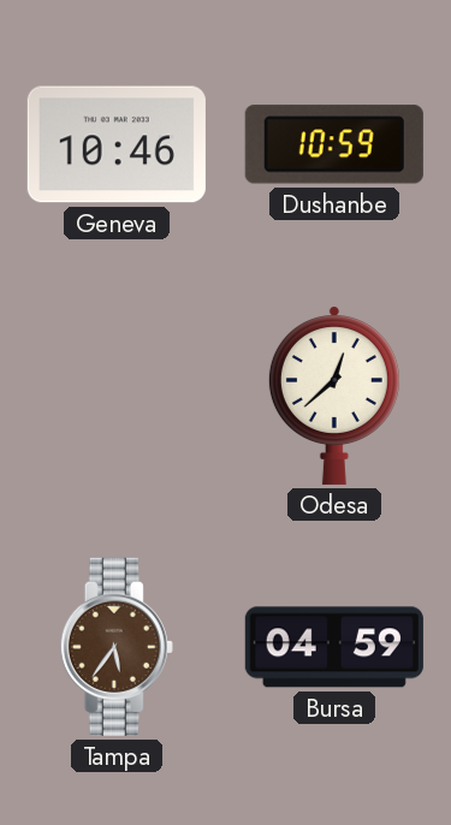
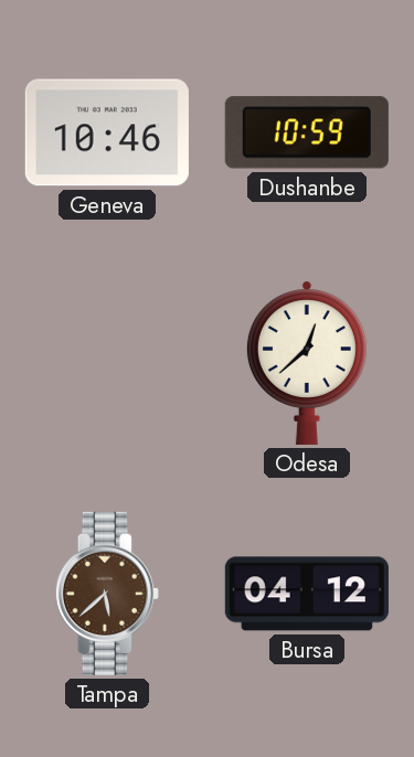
Tampa: 5:36 -> 5:38
Bursa: 04:59 -> 04:12
